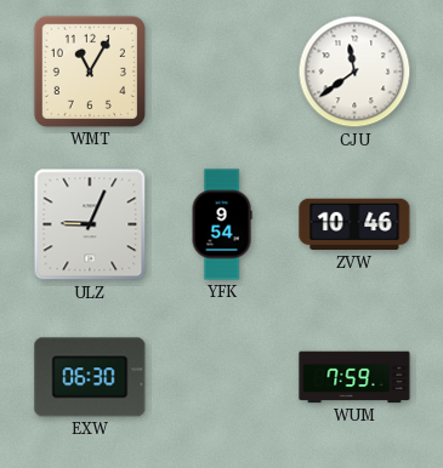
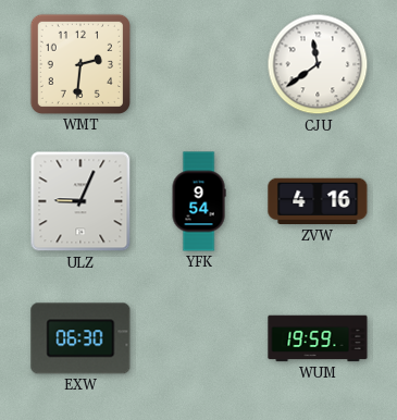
WMT: 11:05 -> 2:31
ZVW: 10:46 -> 4:16
WUM: 7:59 -> 19:59
